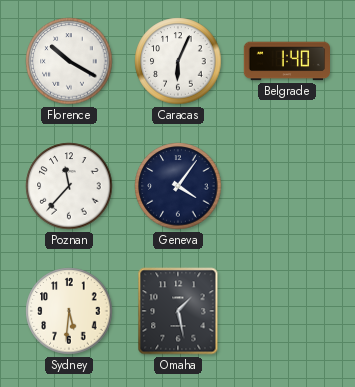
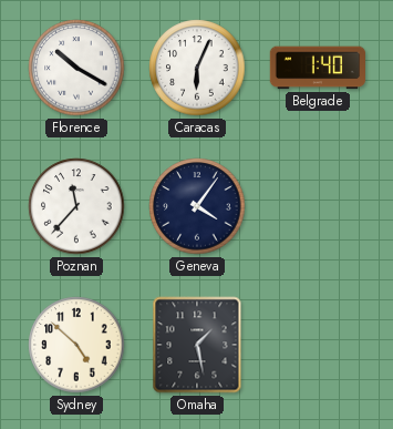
Sydney: 5:31 -> 4:52
